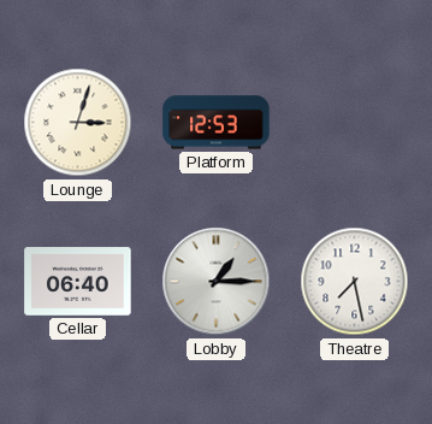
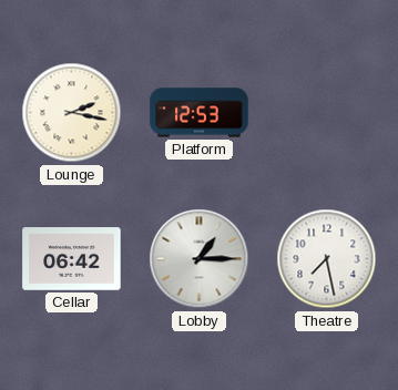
Lounge: 3:03 -> 2:17
Cellar: 06:40 -> 06:42
